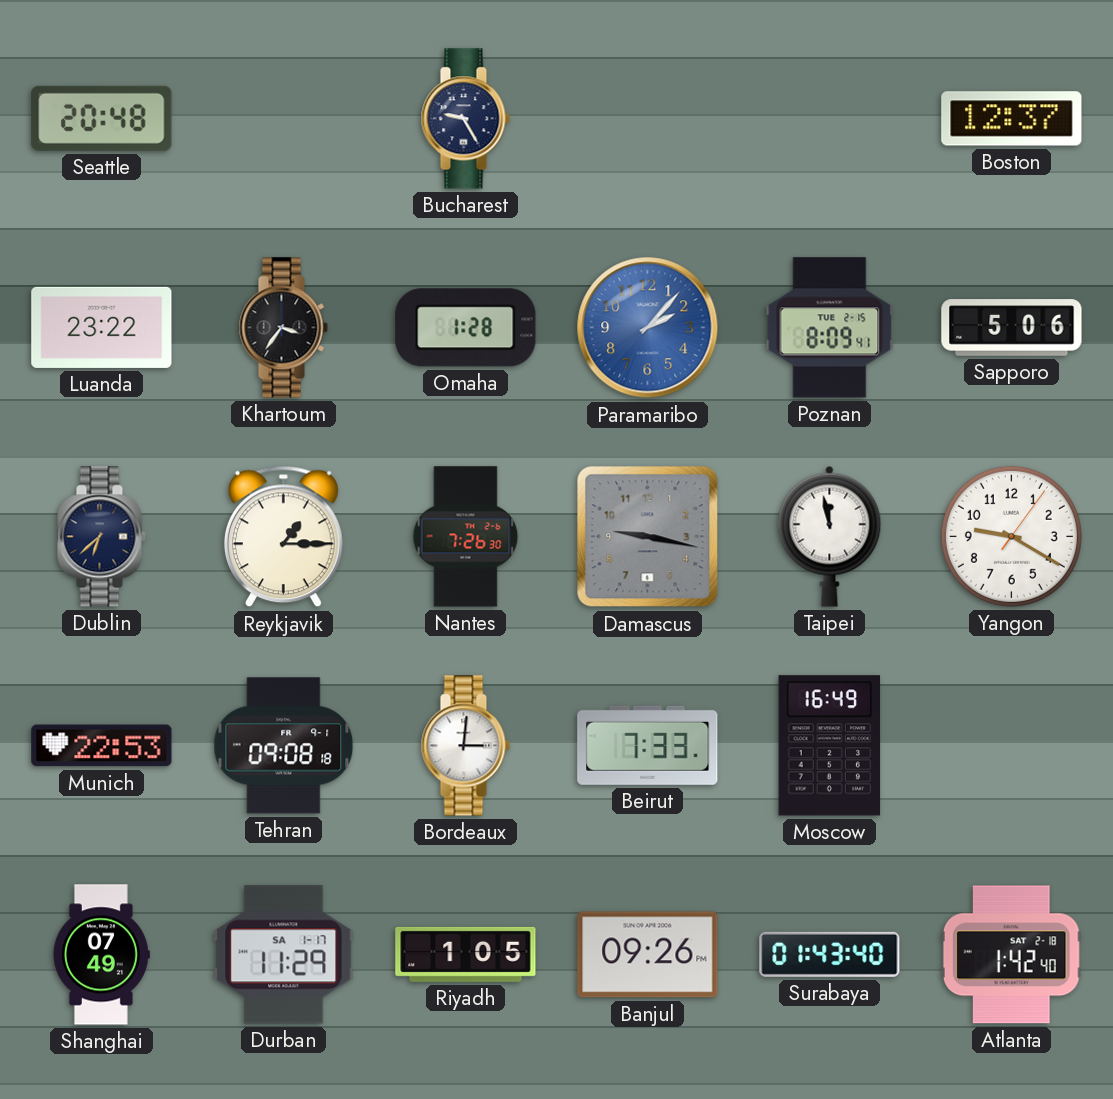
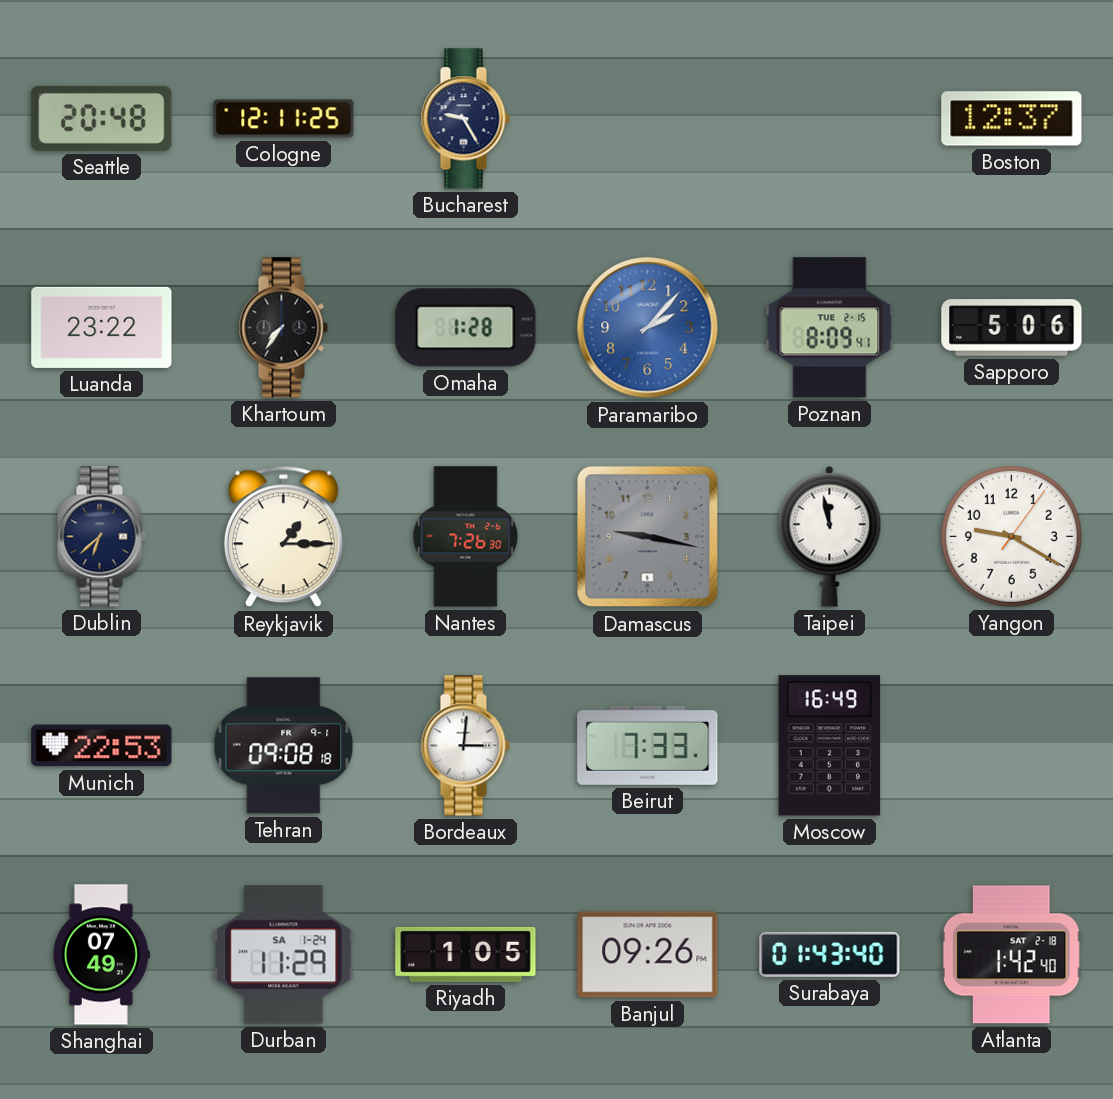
Cologne: none -> 12:11
Khartoum: 3:36 -> 7:36
Durban date: SA 1-17 -> SA 1-24
